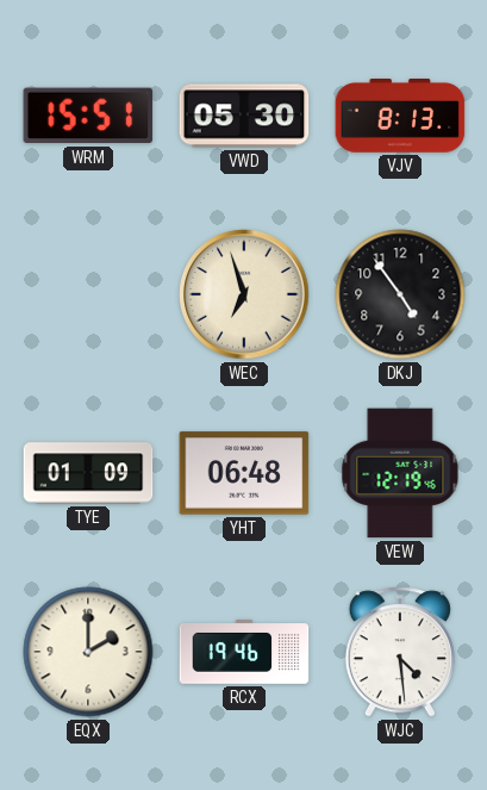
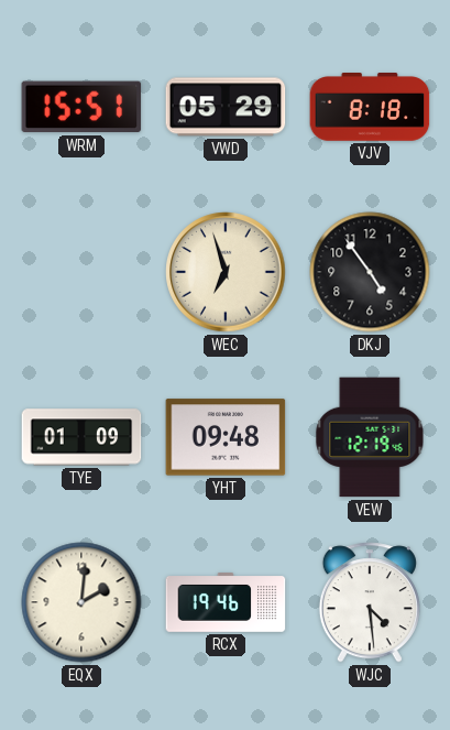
VWD: 05:30 -> 05:29
VJV: 8:13 -> 8:18
YHT: 06:48 -> 09:48
EQX: 2:00 -> 2:01
